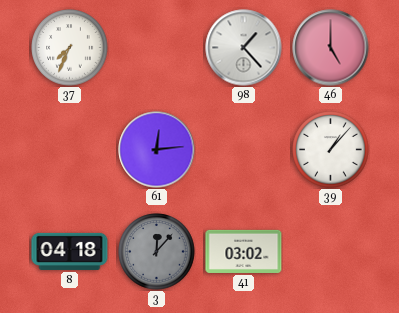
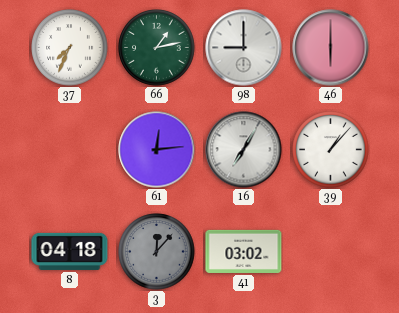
66: none -> 1:13
98: 1:23 -> 9:00
46: 5:00 -> 6:00
16: none -> 7:05
